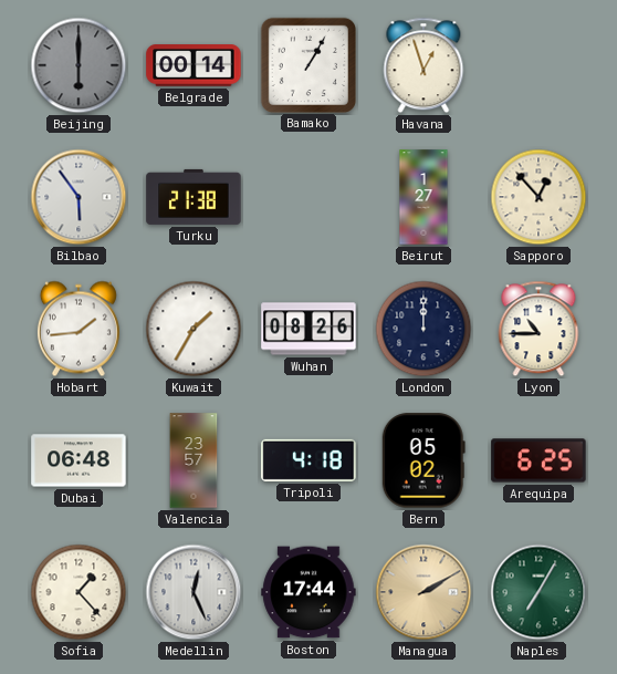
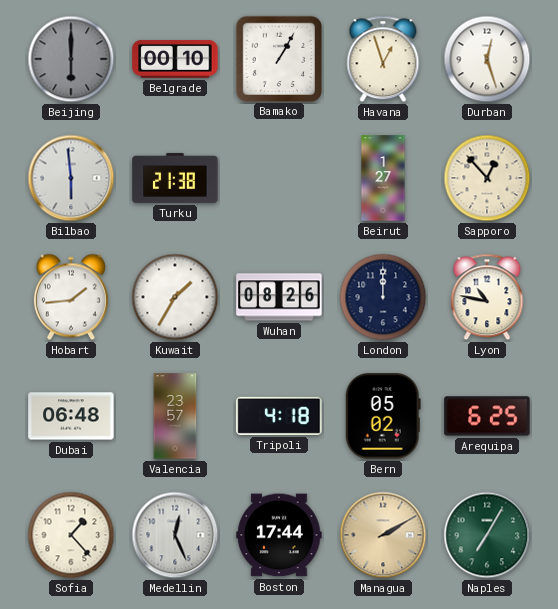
Belgrade: 00:14 -> 00:10
Durban: none -> 12:27
Bilbao: 5:54 -> 5:59
Lyon: 10:45 -> 10:47
